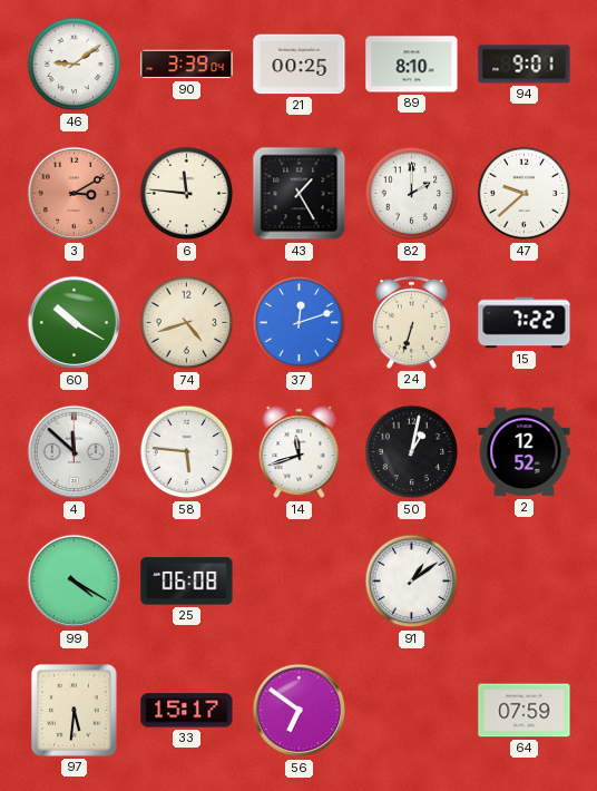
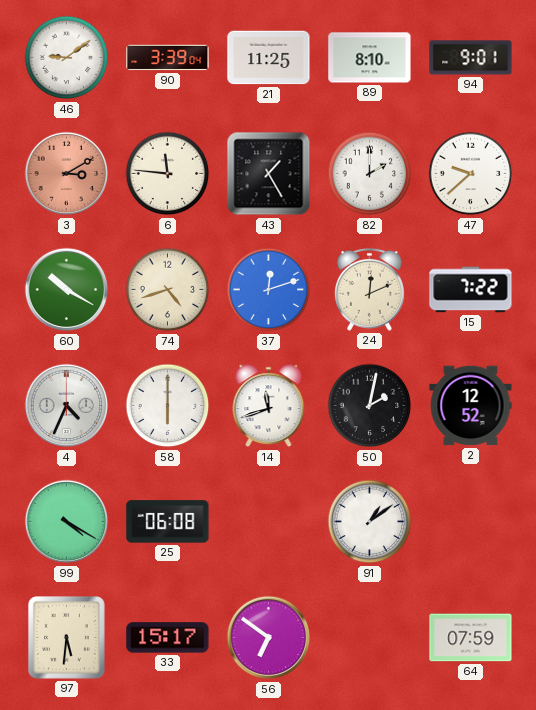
21: 00:25 -> 11:25
24: 6:33 -> 12:11
4: 11:52 -> 4:34
58: 5:46 -> 6:00
50: 1:02 -> 2:02
